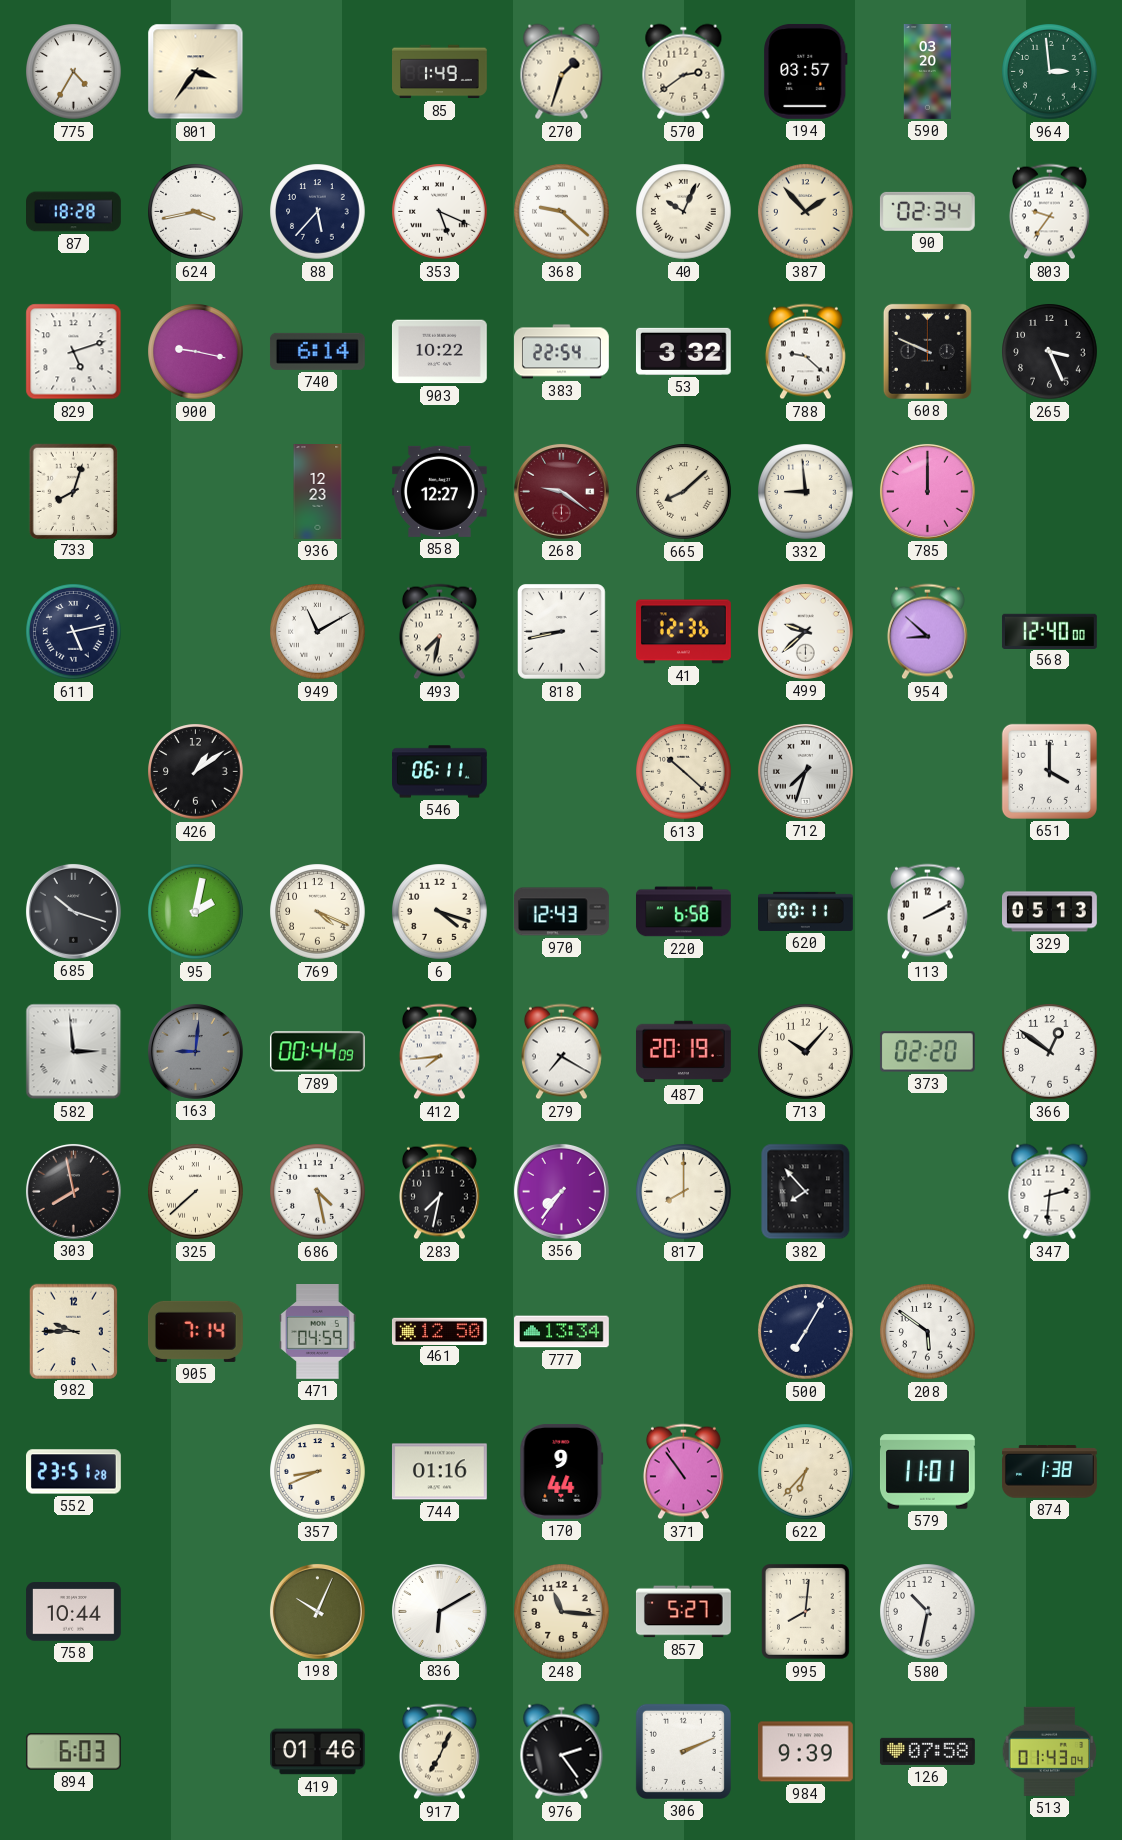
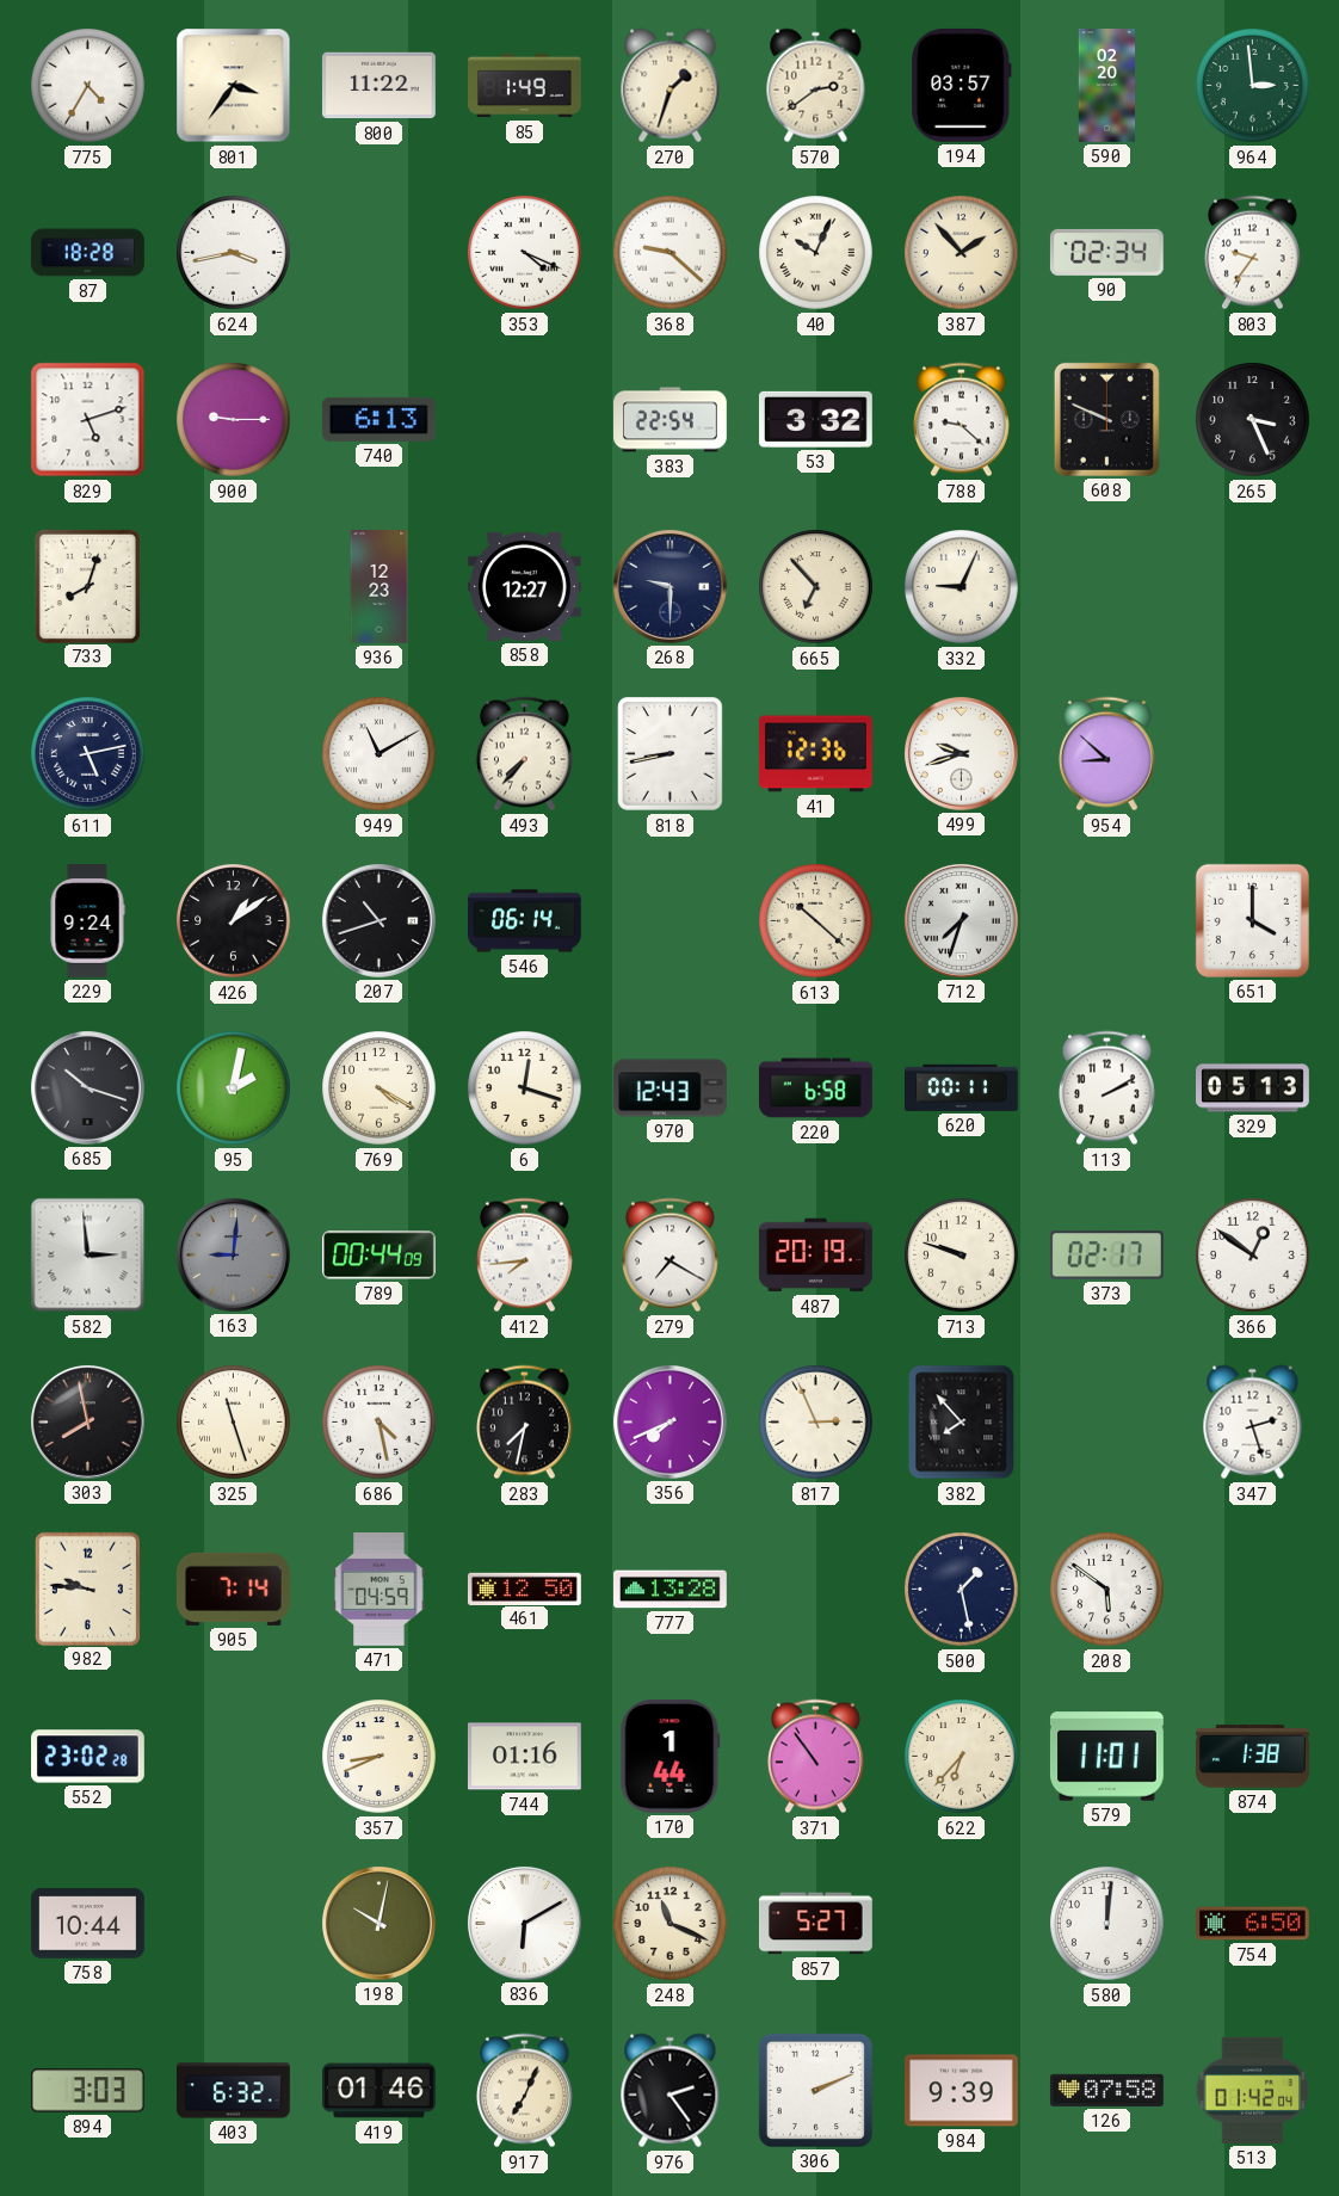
800: none -> 11:22
590: 03:20 -> 02:20
88: 5:37 -> none
353: 5:19 -> 4:19
900: 9:17 -> 9:15
740: 6:14 -> 6:13
903: 10:22 -> none
268: 9:21 -> 9:30
268 dial: burgundy -> navy
665: 8:08 -> 6:53
332: 8:59 -> 9:04
785: 12:00 -> none
493: 7:32 -> 7:37
499: 9:38 -> 9:42
568: 12:40 -> none
229: none -> 9:24
207: none -> 10:42
546: 06:11 -> 06:14
769: 4:19 -> 4:20
6: 4:18 -> 12:18
713: 10:07 -> 9:48
373: 02:20 -> 02:17
325: 7:38 -> 11:27
356: 7:36 -> 7:41
817: 8:00 -> 2:56
347: 2:31 -> 2:27
982: 9:45 -> 9:46
777: 13:34 -> 13:28
500: 7:05 -> 1:28
552: 23:51 -> 23:02
170: 9:44 -> 1:44
198: 10:04 -> 10:02
248: 11:16 -> 11:19
995: 8:01 -> none
580: 10:32 -> 12:01
754: none -> 6:50
894: 6:03 -> 3:03
403: none -> 6:32
513: 01:43 -> 01:42
